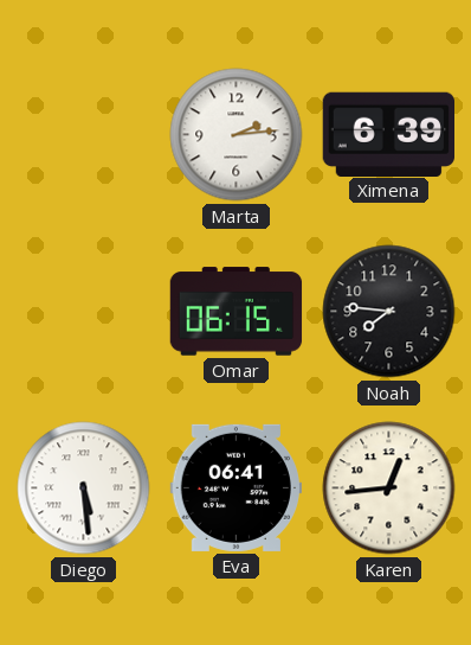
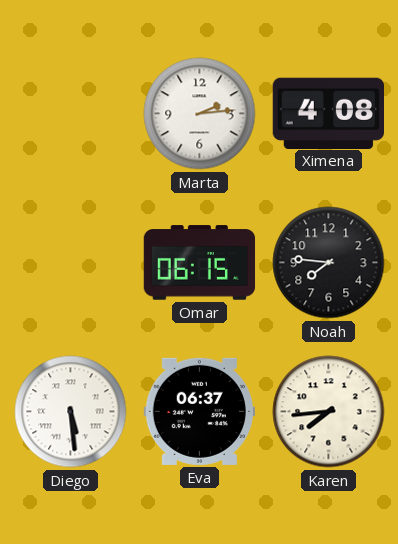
Ximena: 6:39 -> 4:08
Eva: 06:41 -> 06:37
Karen: 12:44 -> 7:44
